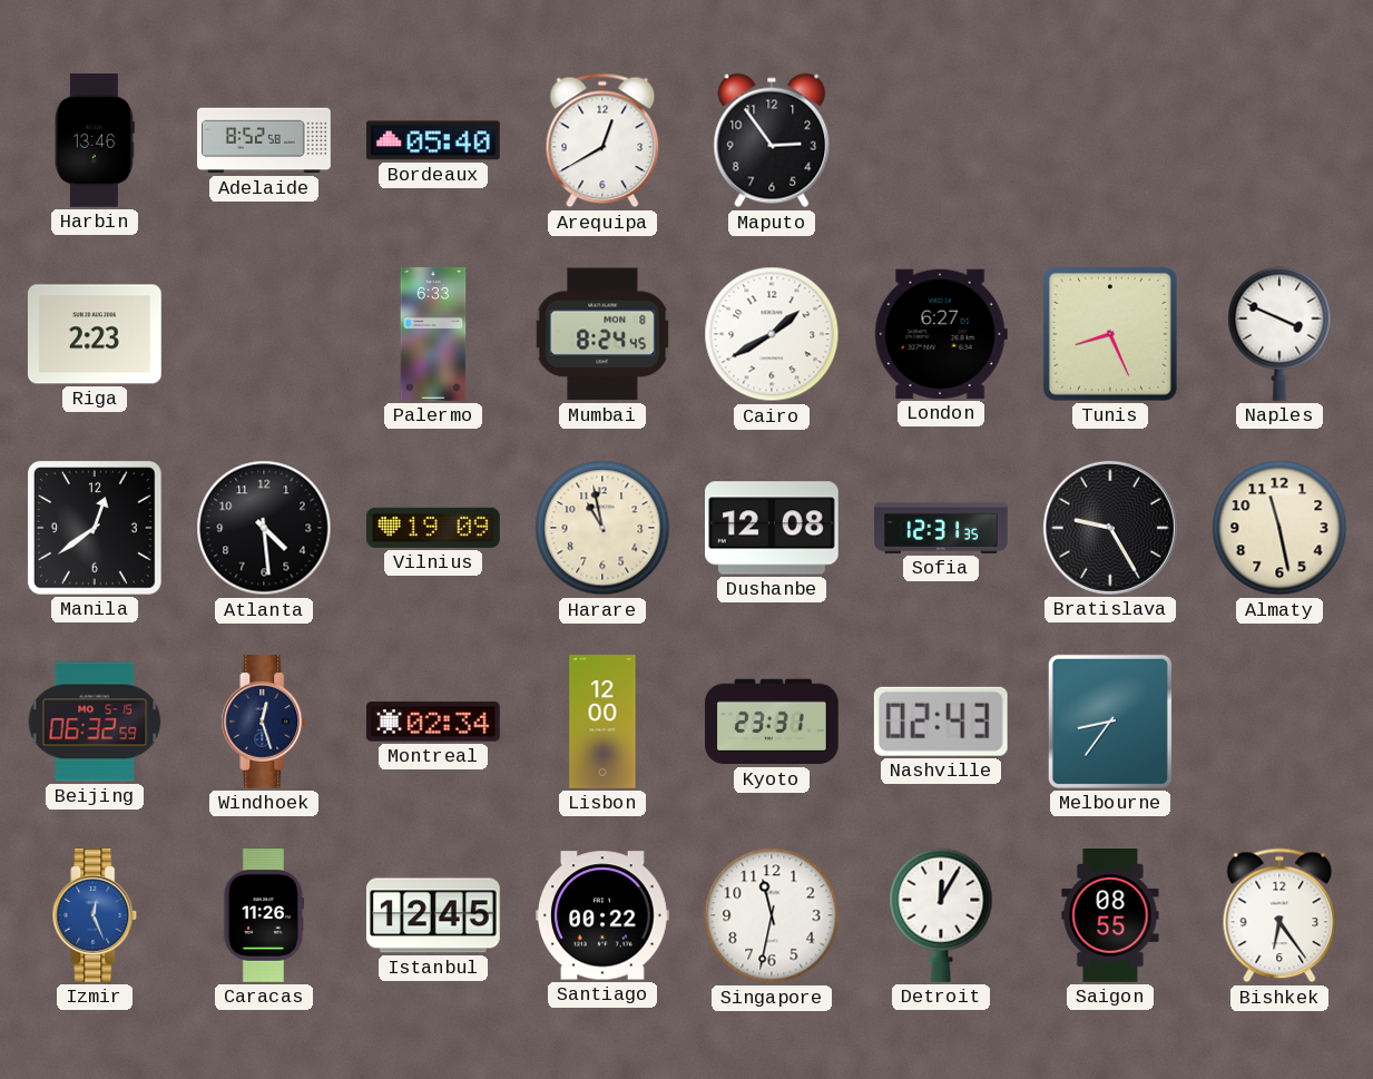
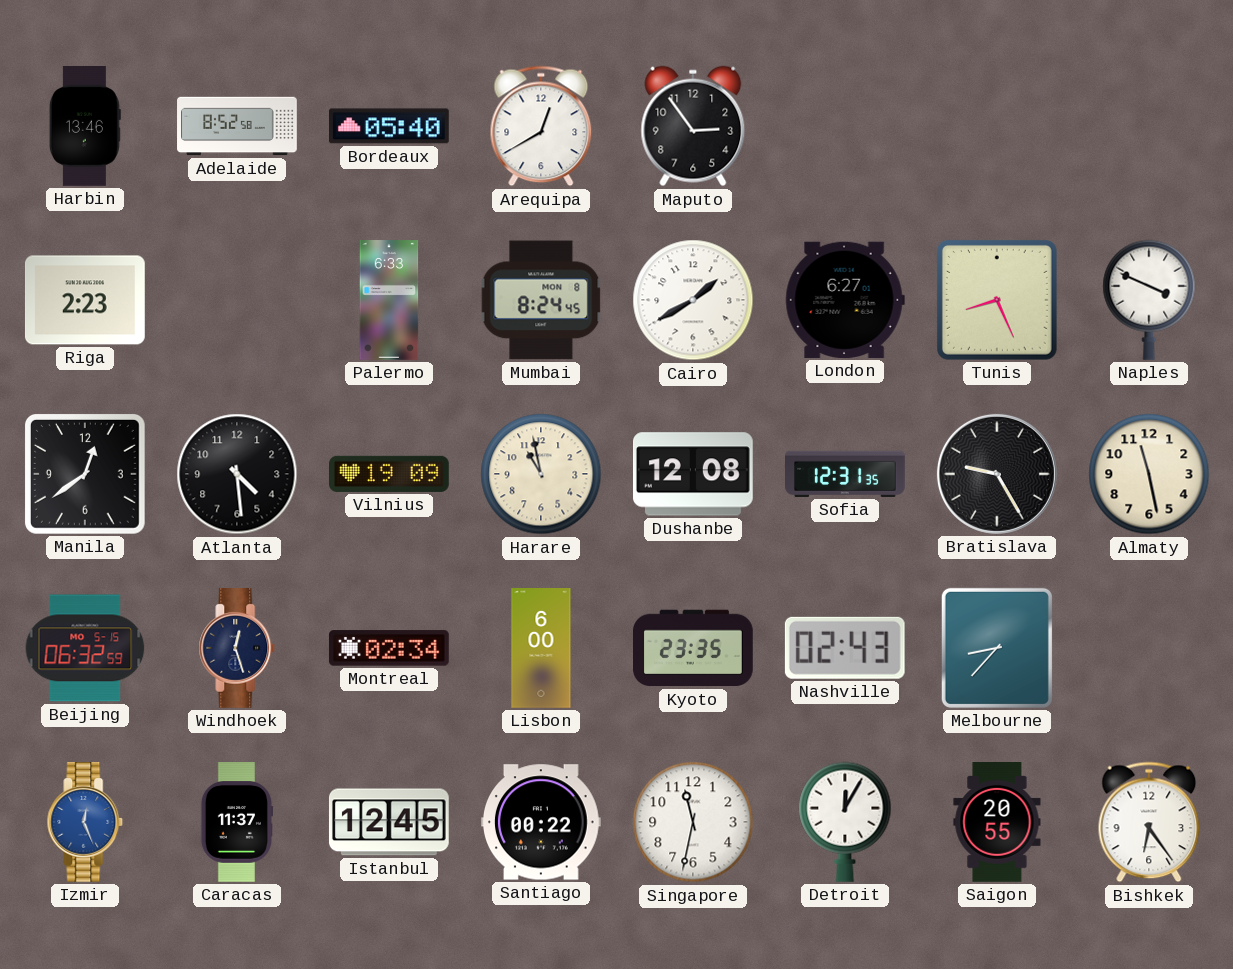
Lisbon: 12:00 -> 6:00
Kyoto: 23:31 -> 23:35
Melbourne: 8:36 -> 8:37
Caracas: 11:26 -> 11:37
Saigon: 08:55 -> 20:55
